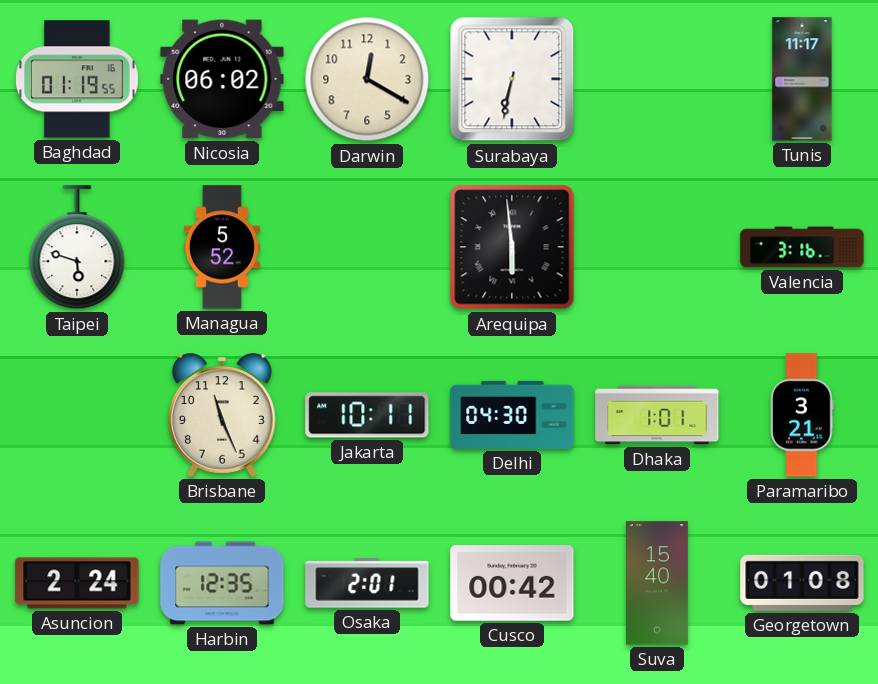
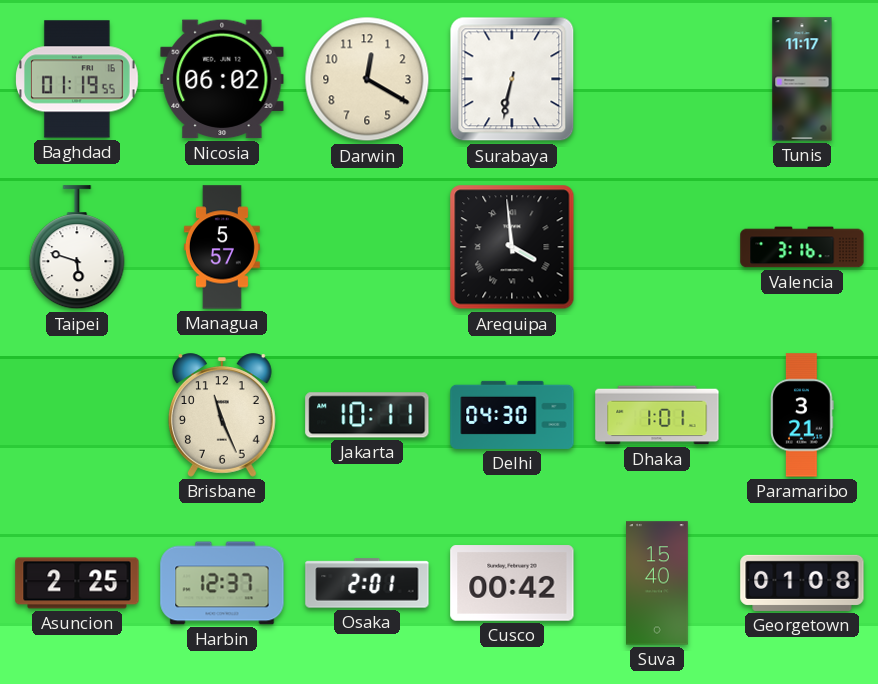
Managua: 5:52 -> 5:57
Arequipa: 5:59 -> 3:59
Asuncion: 2:24 -> 2:25
Harbin: 12:35 -> 12:37
